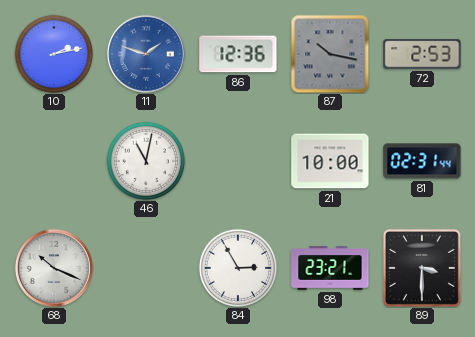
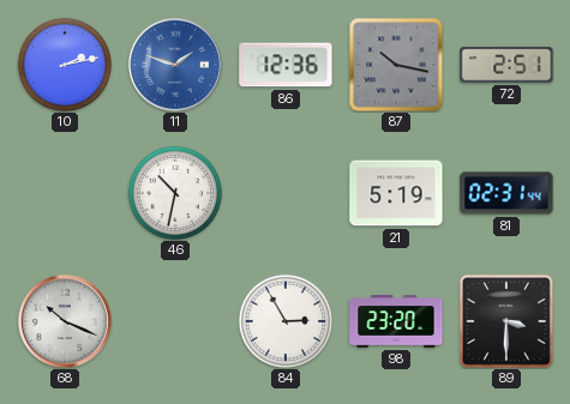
72: 2:53 -> 2:51
46: 11:02 -> 10:32
21: 10:00 -> 5:19
98: 23:21 -> 23:20
